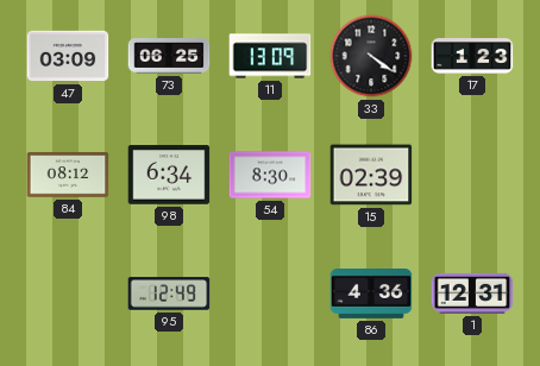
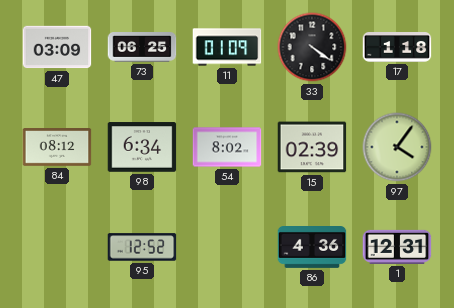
11: 13:09 -> 01:09
17: 1:23 -> 1:18
54: 8:30 -> 8:02
97: none -> 4:06
95: 12:49 -> 12:52
